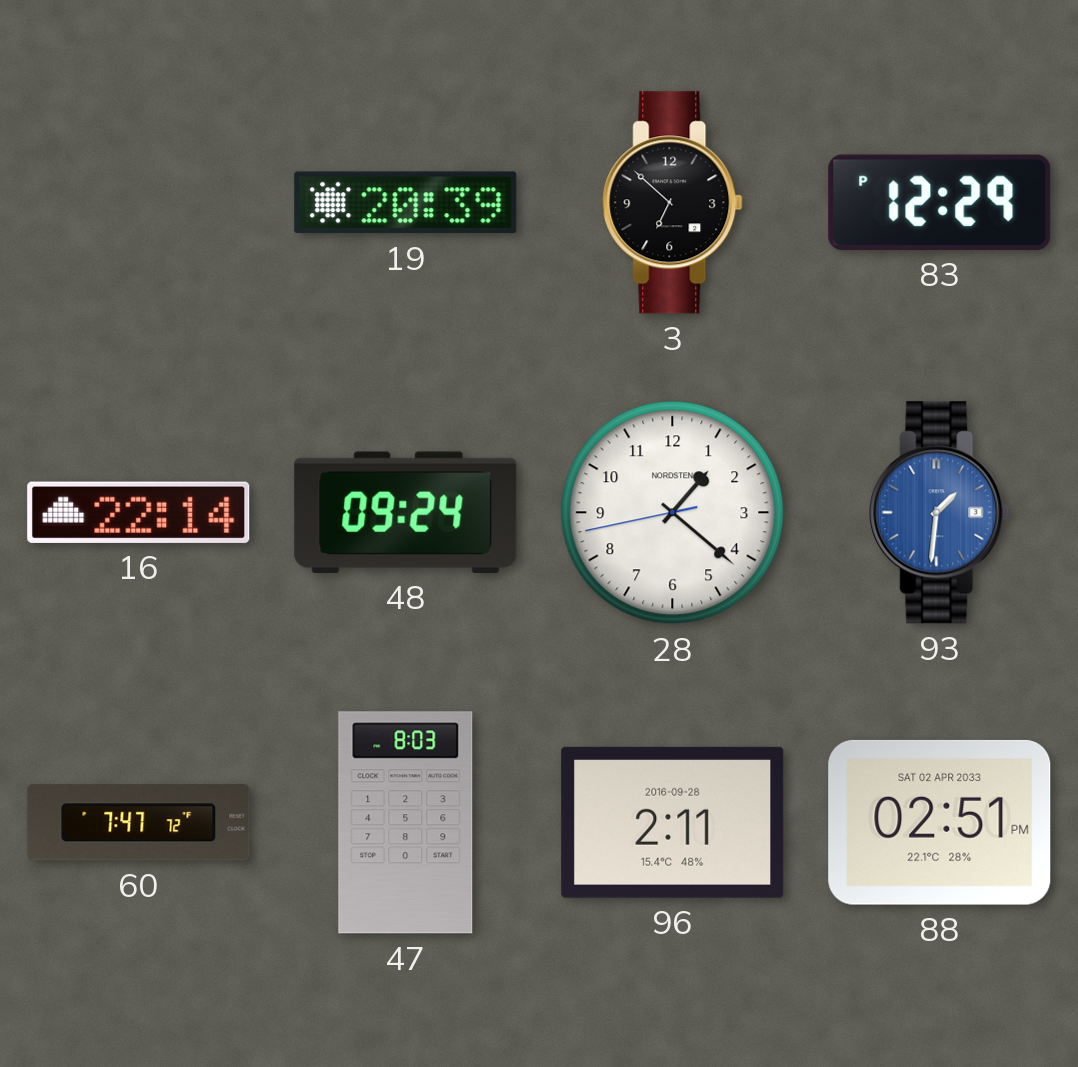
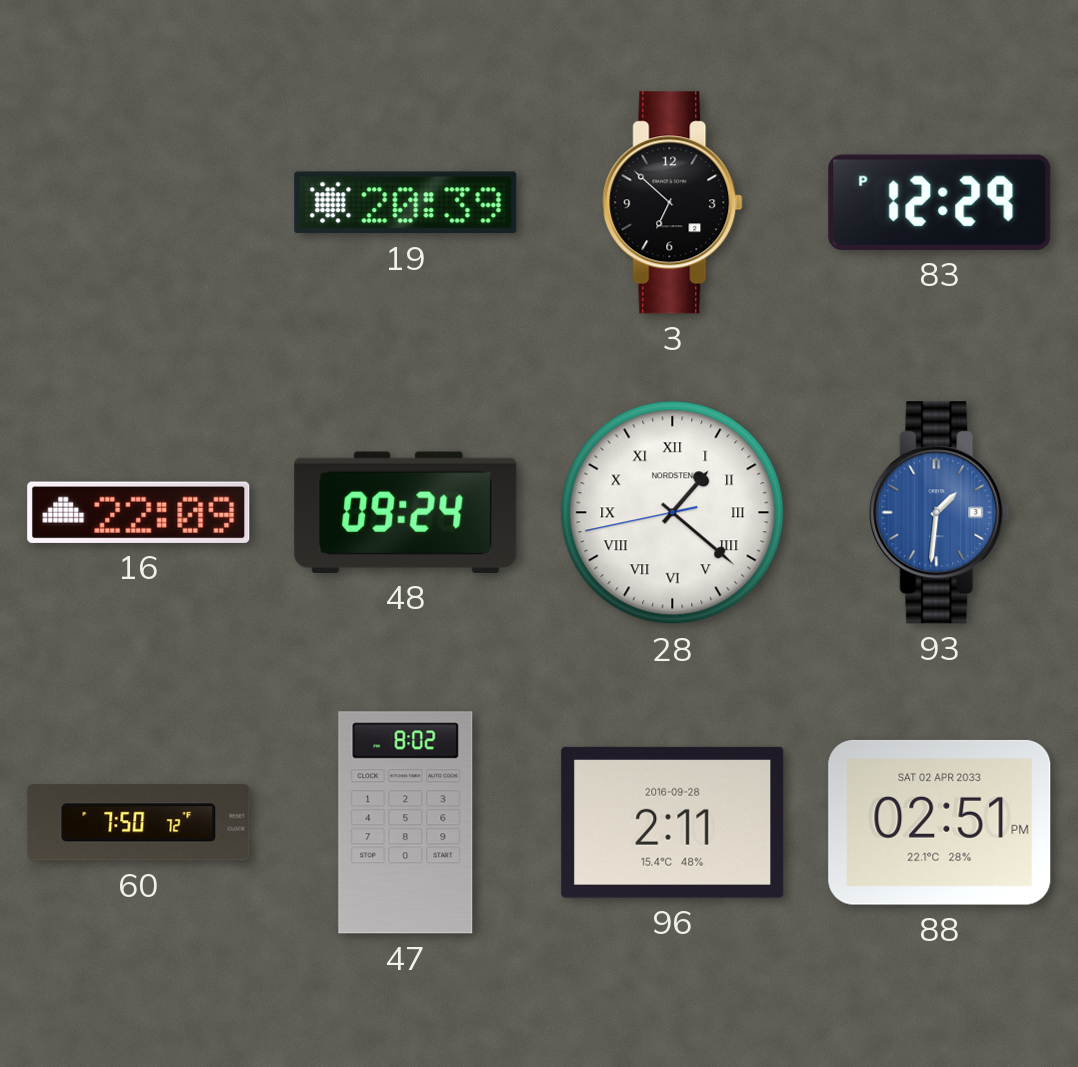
16: 22:14 -> 22:09
28 numerals: Arabic -> Roman
60: 7:47 -> 7:50
47: 8:03 -> 8:02
